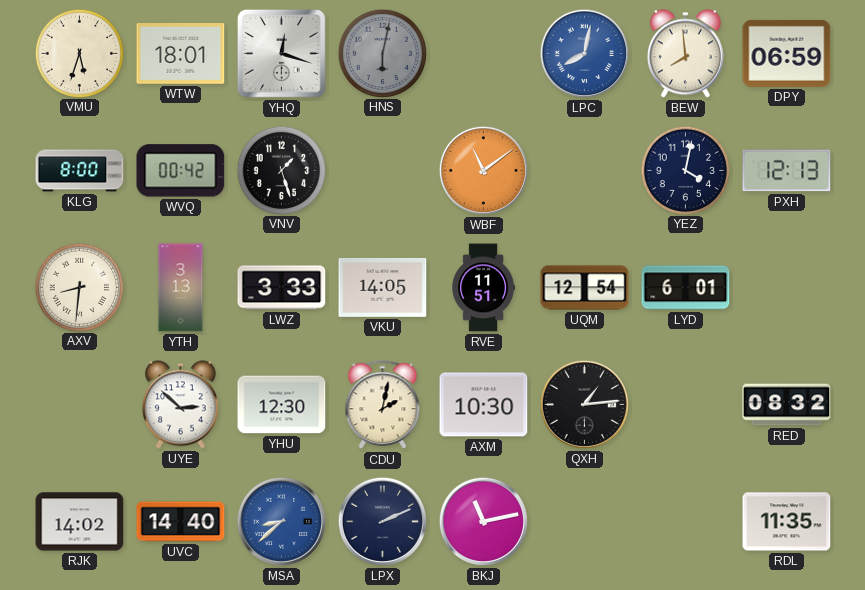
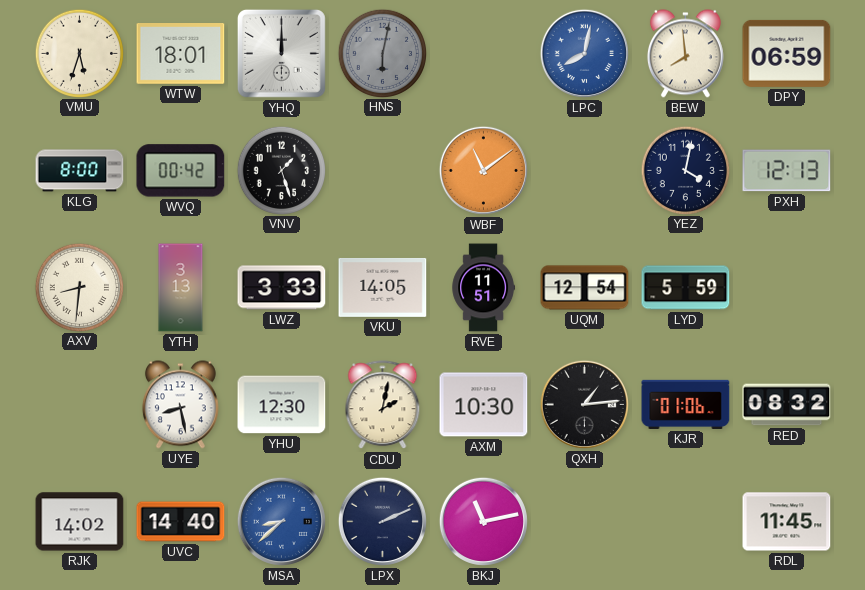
YHQ: 12:18 -> 12:00
LYD: 6:01 -> 5:59
UYE: 2:52 -> 8:28
KJR: none -> 01:06
RDL: 11:35 -> 11:45
